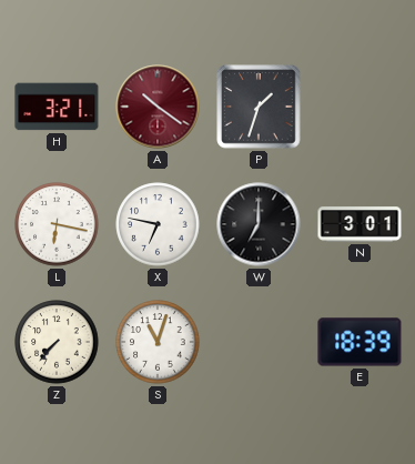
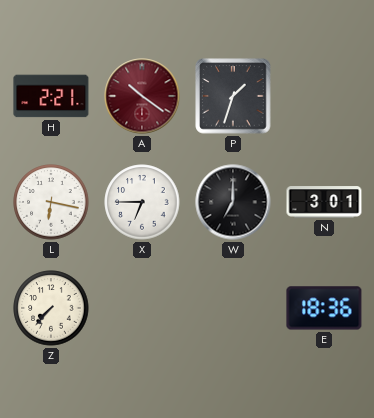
H: 3:21 -> 2:21
X: 6:47 -> 6:45
S: 11:03 -> none
E: 18:39 -> 18:36
